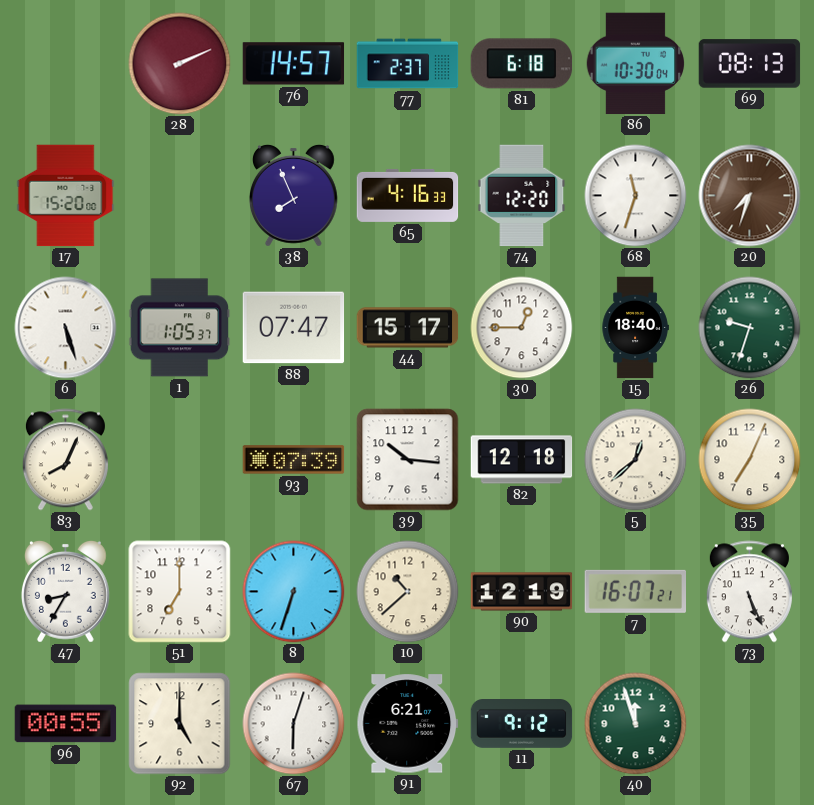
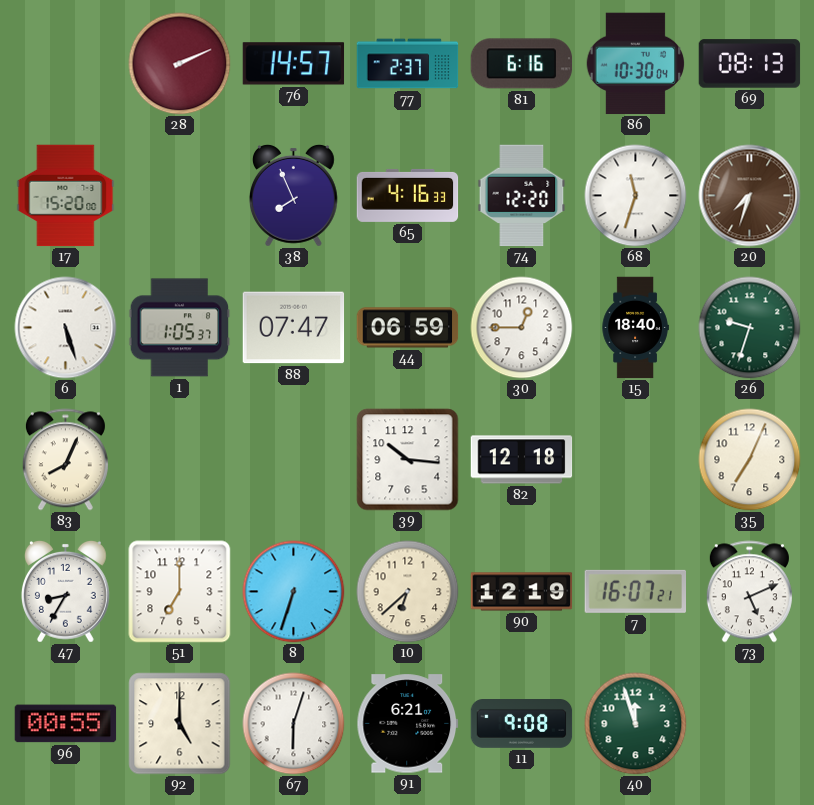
81: 6:18 -> 6:16
44: 15:17 -> 06:59
93: 07:39 -> none
5: 12:38 -> none
10: 10:38 -> 6:38
73: 5:26 -> 5:11
11: 9:12 -> 9:08
